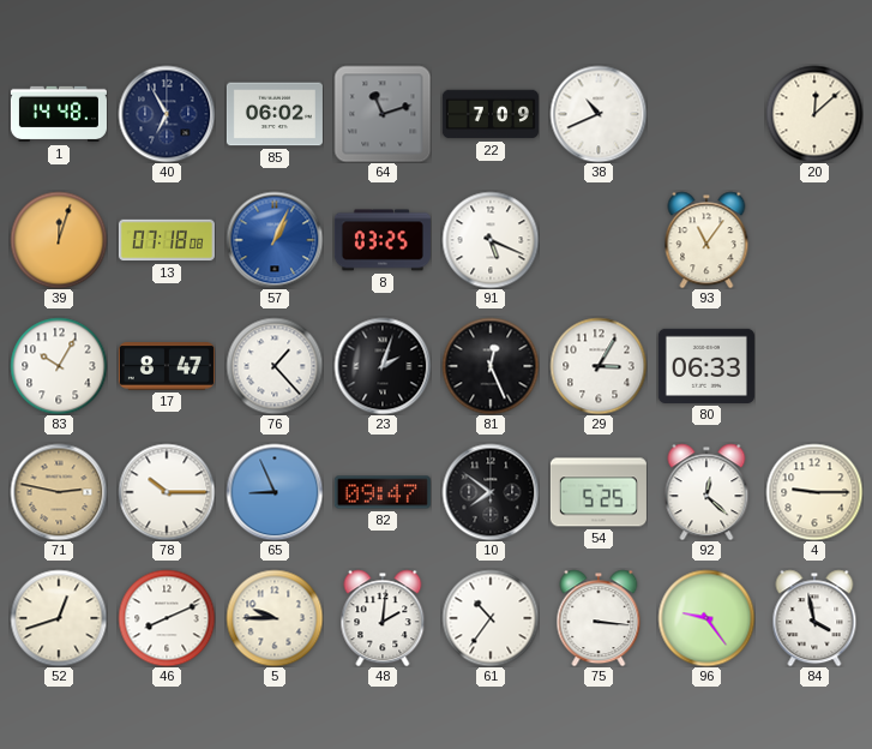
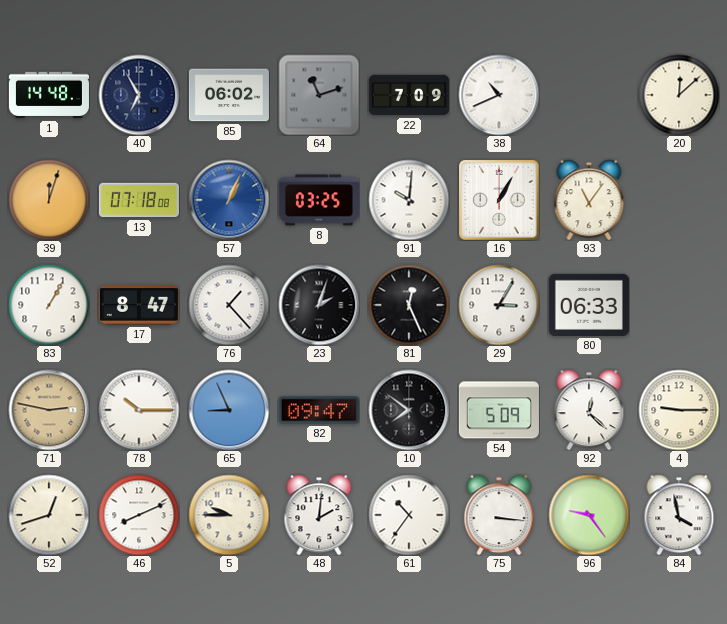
91: 5:19 -> 10:01
16: none -> 1:05
83: 10:05 -> 1:05
54: 5:25 -> 5:09
